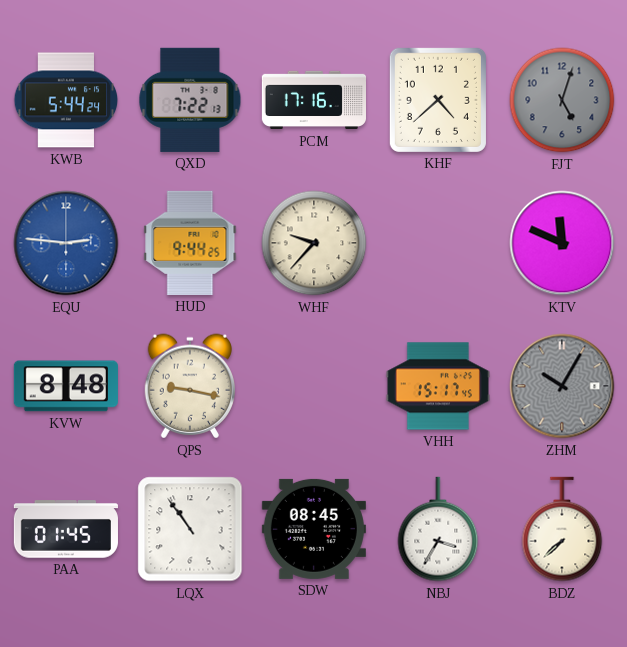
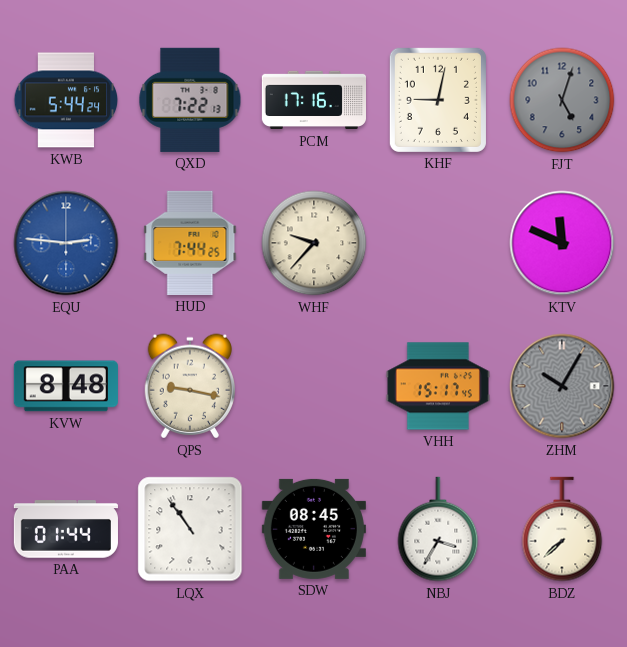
KHF: 4:38 -> 9:02
HUD: 9:44 -> 7:44
PAA: 01:45 -> 01:44
